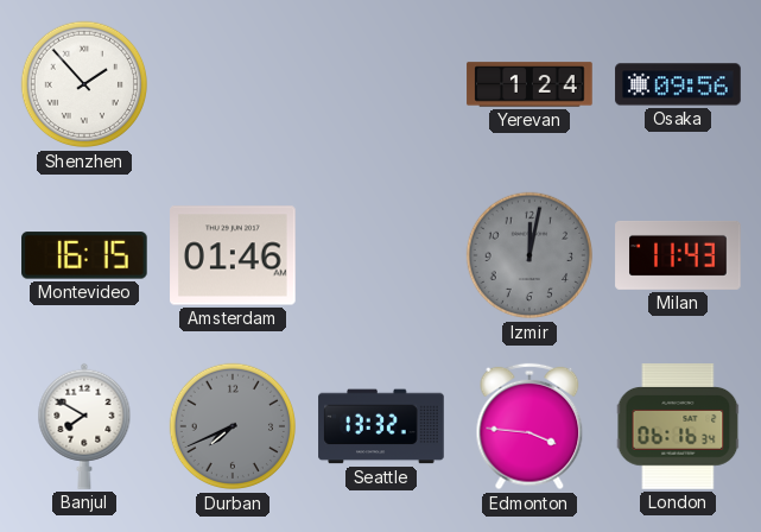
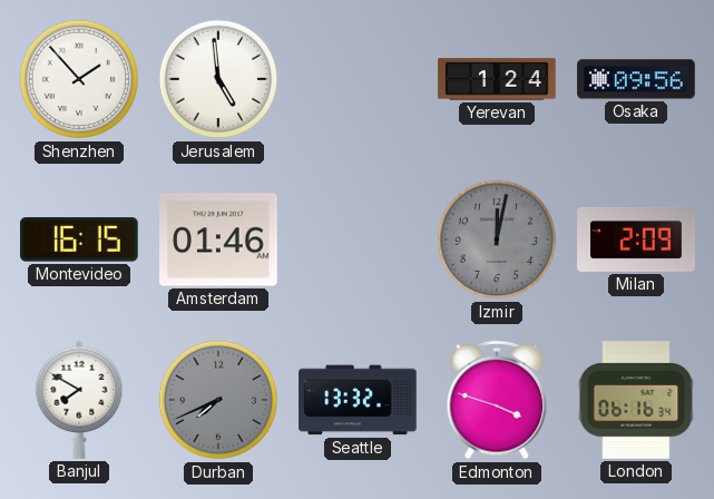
Jerusalem: none -> 4:59
Milan: 11:43 -> 2:09
Edmonton: 3:46 -> 3:48
